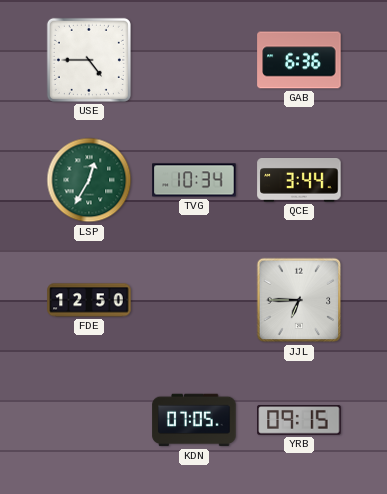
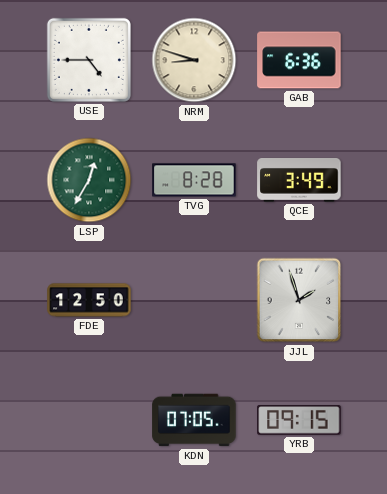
NRM: none -> 8:48
TVG: 10:34 -> 8:28
QCE: 3:44 -> 3:49
JJL: 6:45 -> 1:57
